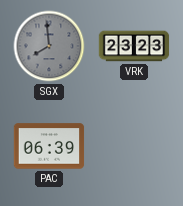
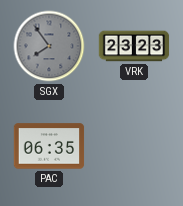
SGX: 7:59 -> 7:54
PAC: 06:39 -> 06:35
